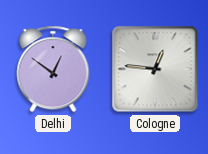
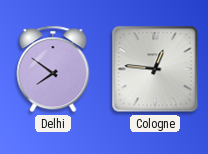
Delhi: 12:51 -> 7:51
